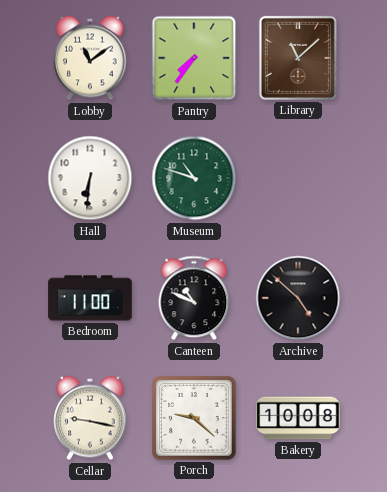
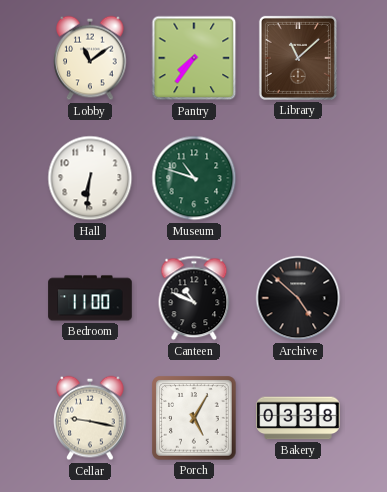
Porch: 9:22 -> 5:05
Bakery: 10:08 -> 03:38
